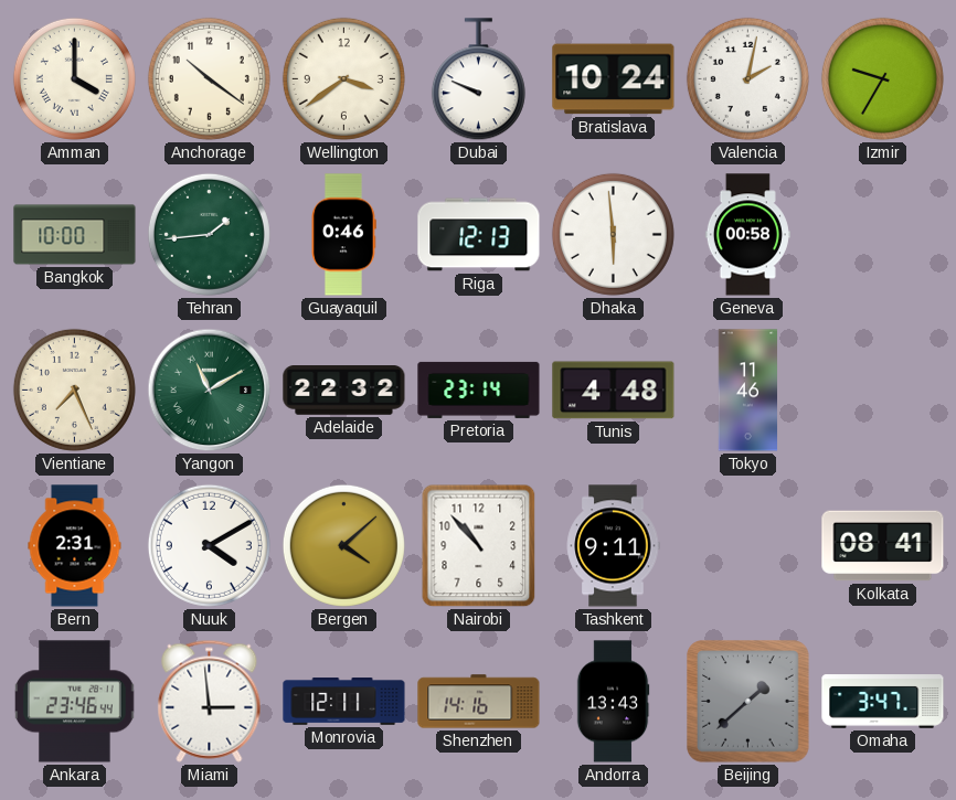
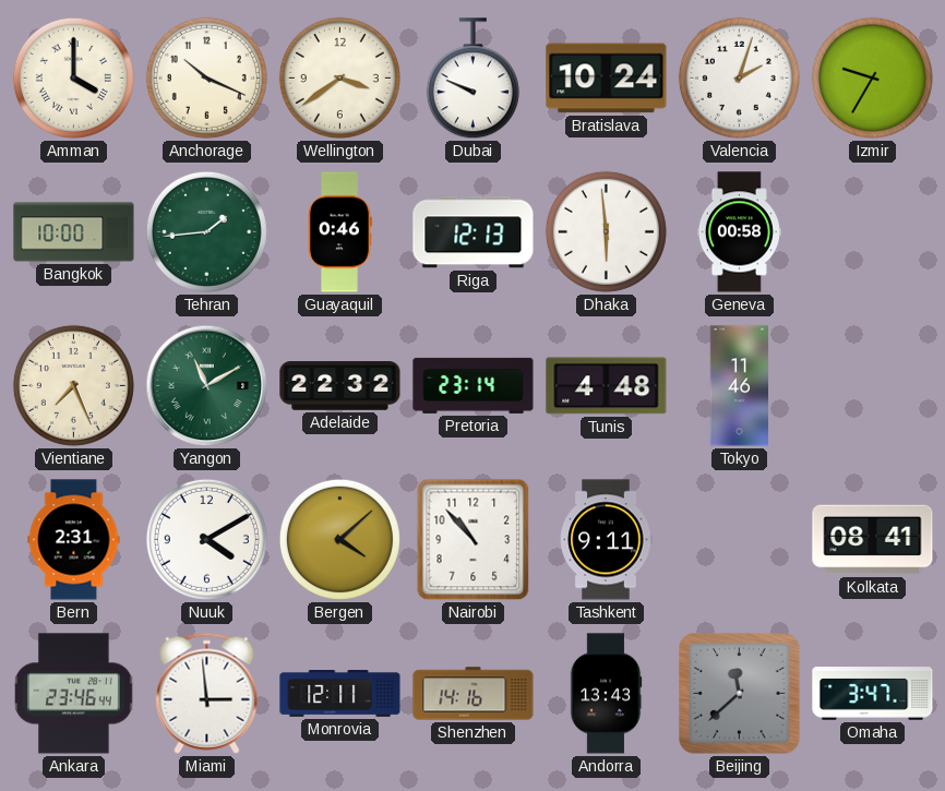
Anchorage: 10:21 -> 10:19
Valencia: 2:02 -> 2:03
Beijing: 1:38 -> 11:38
